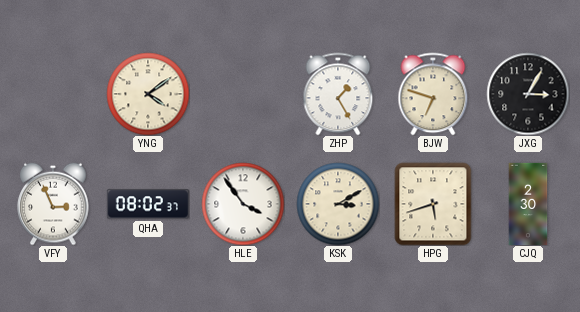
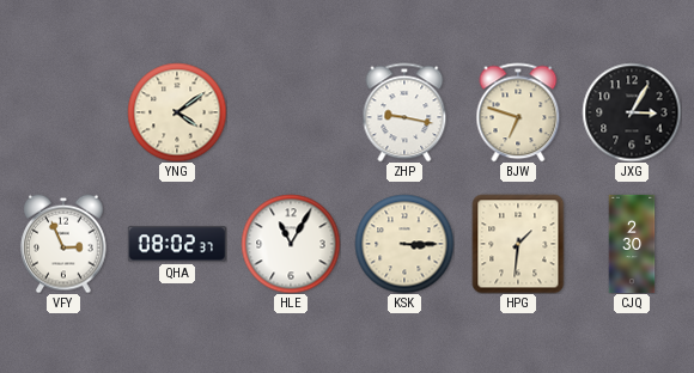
ZHP: 1:25 -> 9:17
HLE: 3:54 -> 11:05
KSK: 3:10 -> 3:15
HPG: 5:42 -> 1:31
